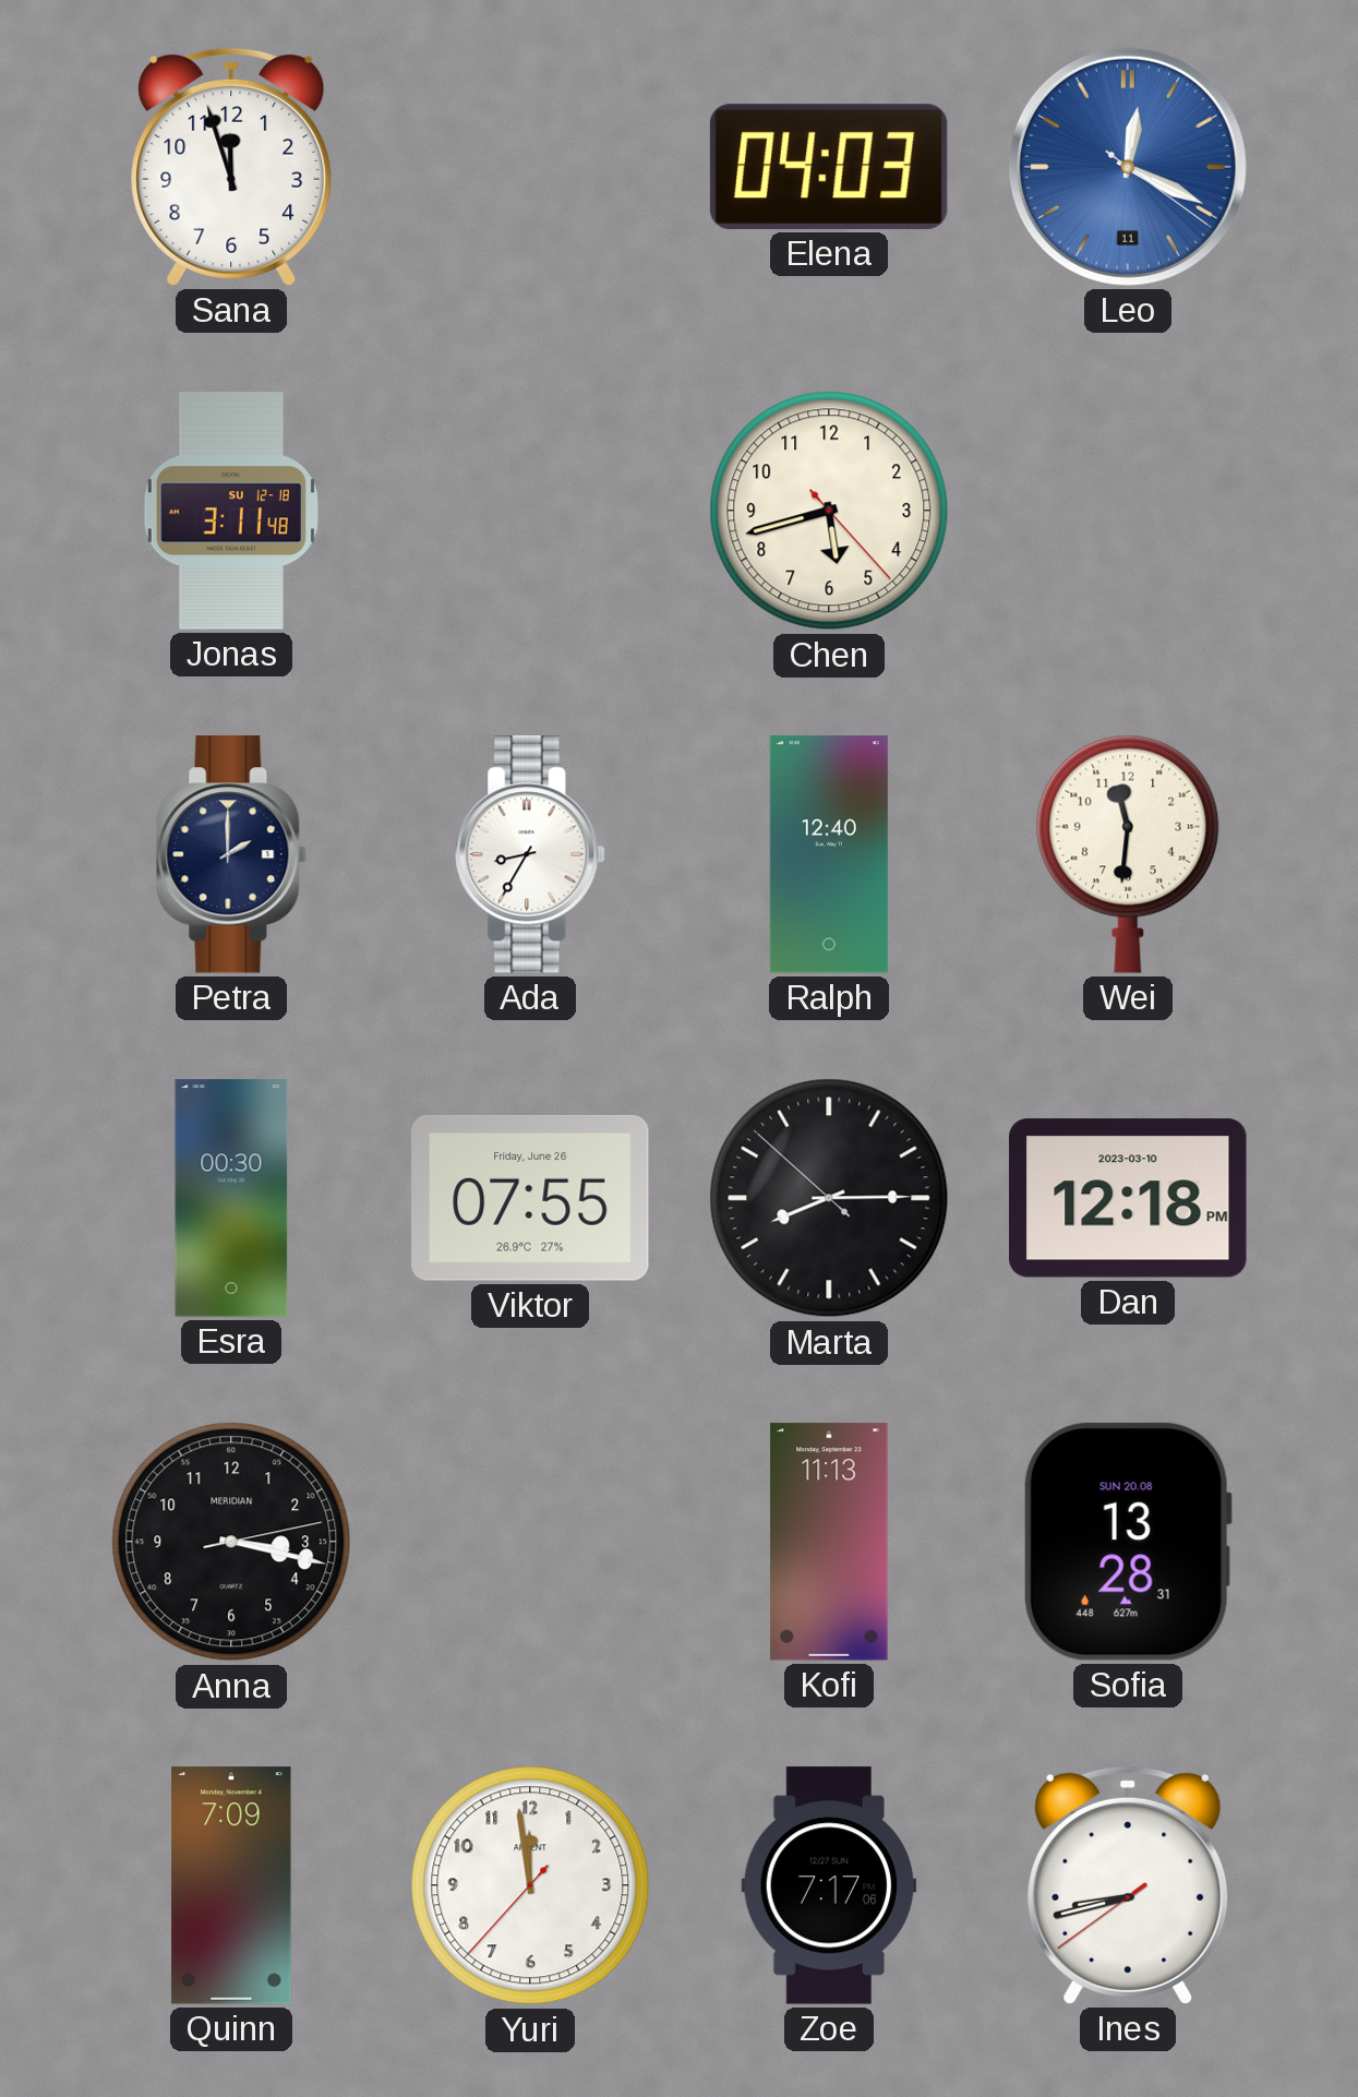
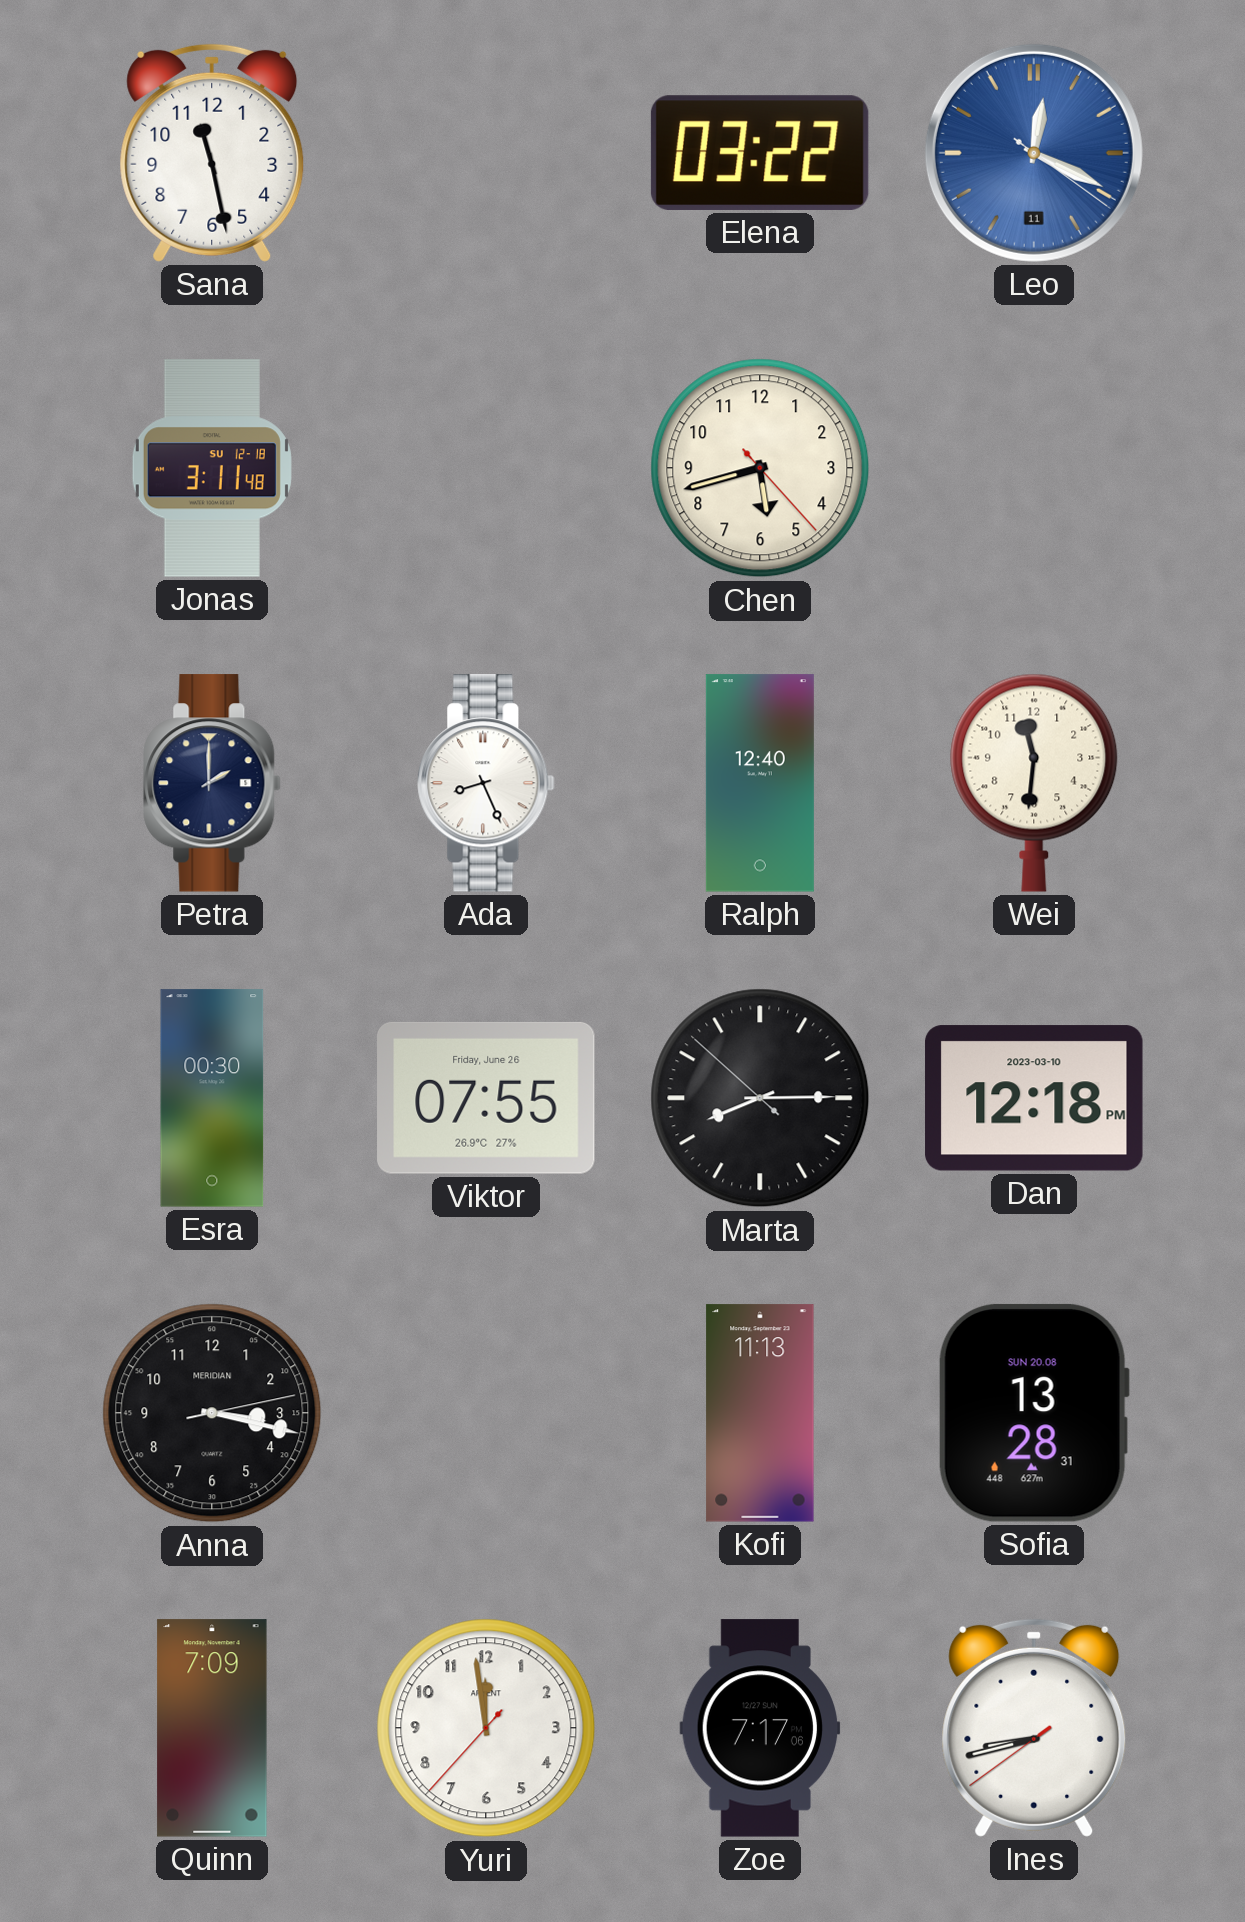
Sana: 11:57 -> 11:28
Elena: 04:03 -> 03:22
Ada: 8:35 -> 8:26
